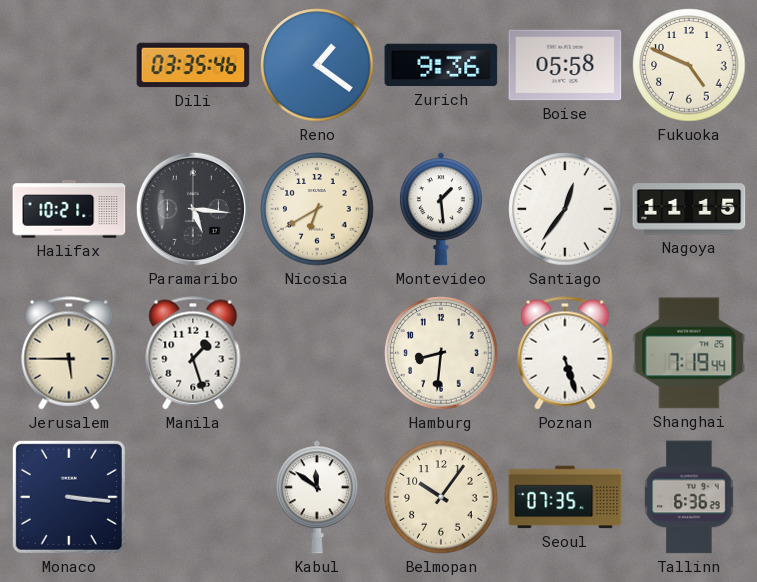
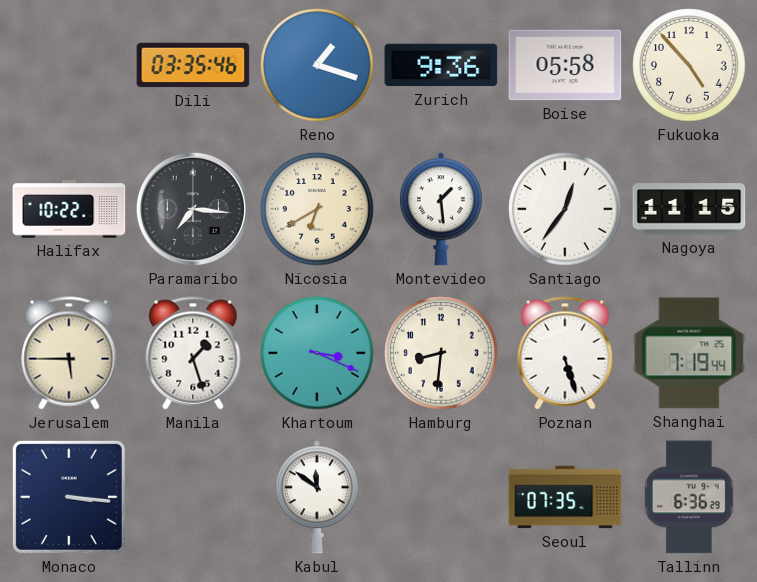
Reno: 1:21 -> 1:18
Fukuoka: 4:49 -> 4:53
Halifax: 10:21 -> 10:22
Paramaribo: 5:16 -> 7:16
Khartoum: none -> 3:19
Belmopan: 10:06 -> none
